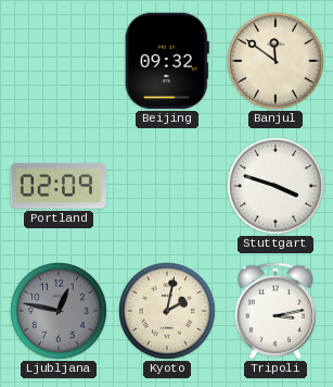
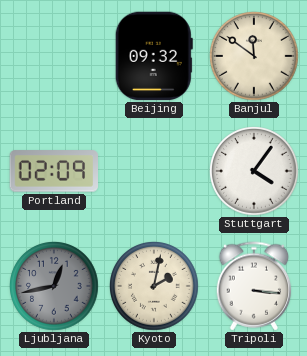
Stuttgart: 3:48 -> 4:06
Ljubljana: 12:47 -> 12:43
Tripoli: 3:13 -> 3:16
